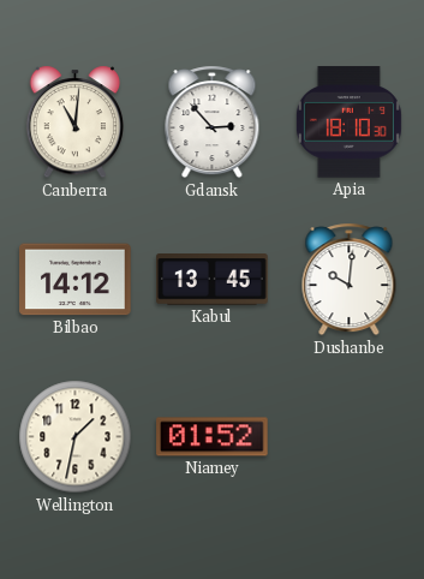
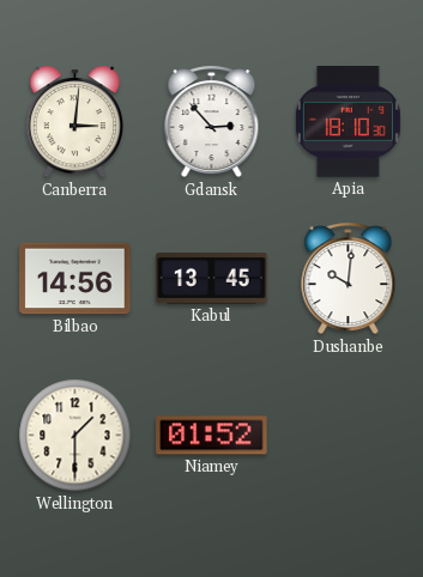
Canberra: 11:01 -> 3:01
Bilbao: 14:12 -> 14:56
Wellington: 1:32 -> 1:30
